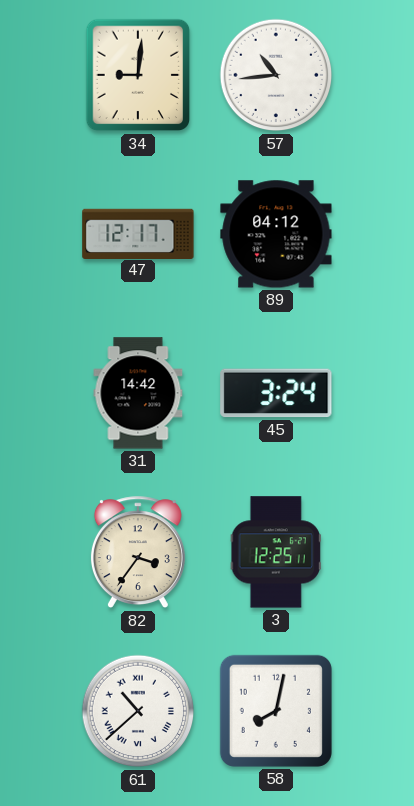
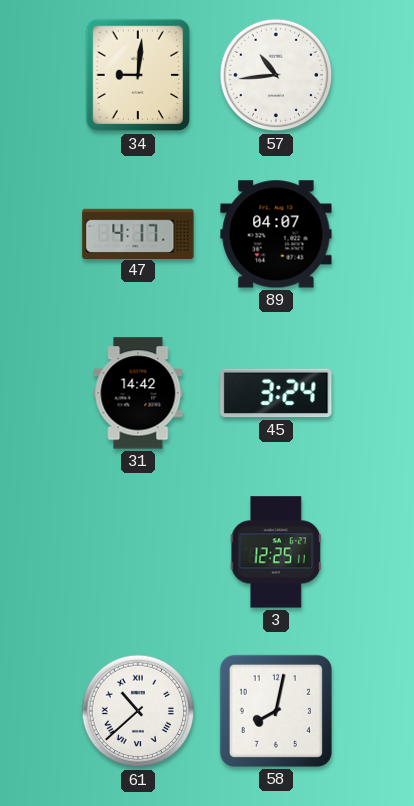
47: 12:17 -> 4:17
89: 04:12 -> 04:07
82: 3:36 -> none
